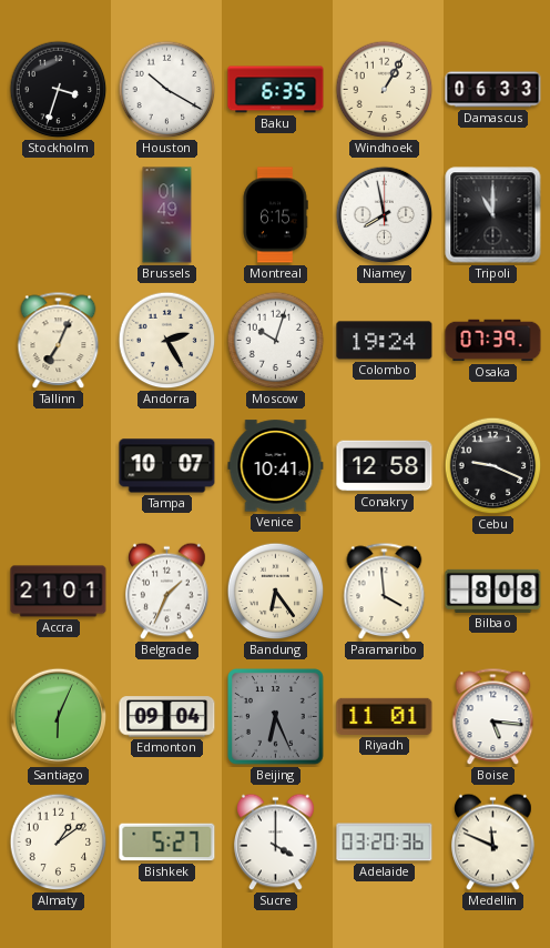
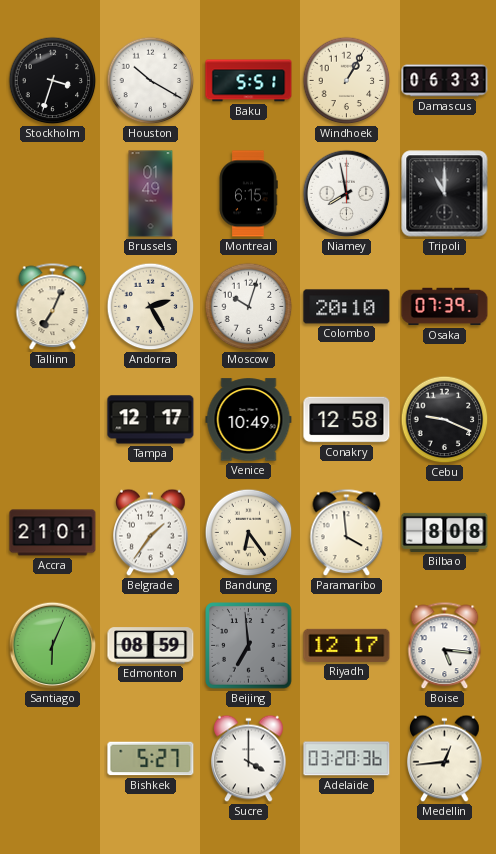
Baku: 6:35 -> 5:51
Colombo: 19:24 -> 20:10
Tampa: 10:07 -> 12:17
Venice: 10:41 -> 10:49
Belgrade: 1:34 -> 1:36
Edmonton: 09:04 -> 08:59
Beijing: 6:26 -> 6:59
Riyadh: 11:01 -> 12:17
Almaty: 1:09 -> none
Medellin: 11:49 -> 12:44
